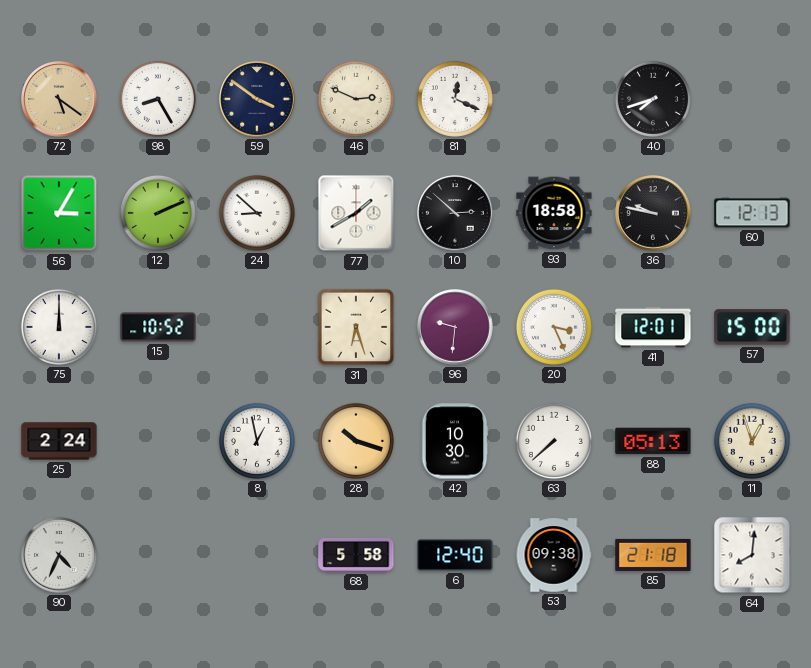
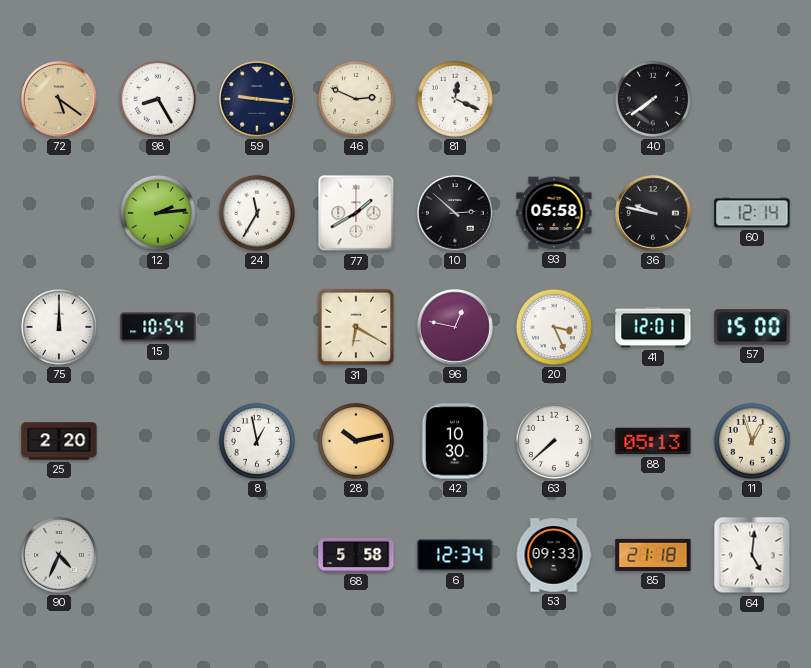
59: 3:51 -> 9:16
40: 7:42 -> 7:39
56: 3:05 -> none
12: 2:11 -> 2:14
24: 8:52 -> 11:35
93: 18:58 -> 05:58
60: 12:13 -> 12:14
15: 10:52 -> 10:54
31: 6:27 -> 6:20
96: 9:31 -> 12:47
25: 2:24 -> 2:20
28: 10:18 -> 10:13
6: 12:40 -> 12:34
53: 09:38 -> 09:33
64: 8:01 -> 5:01
